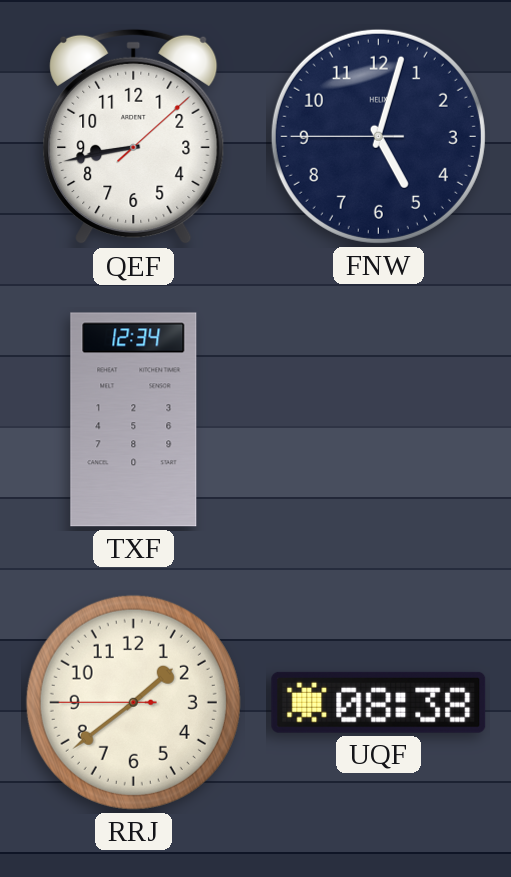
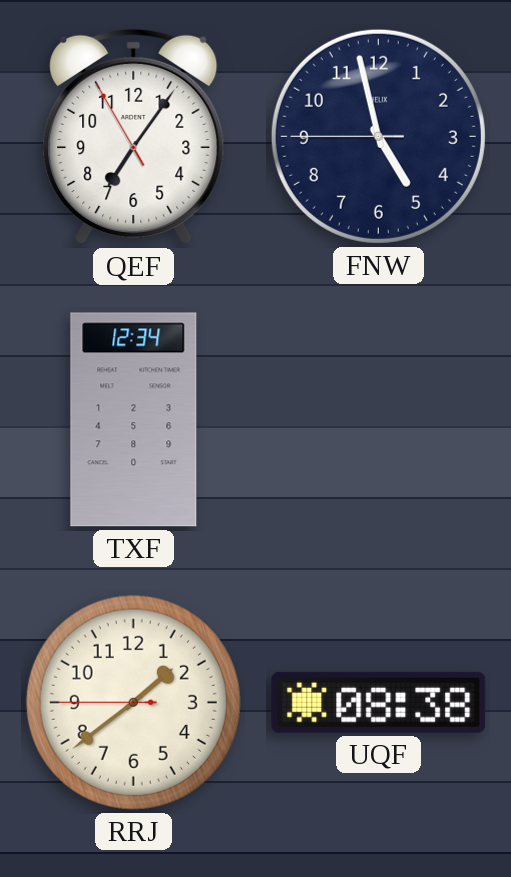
QEF: 8:43 -> 7:05
FNW: 5:02 -> 4:57
